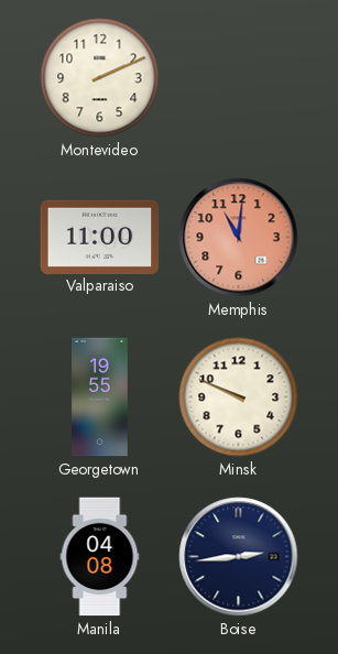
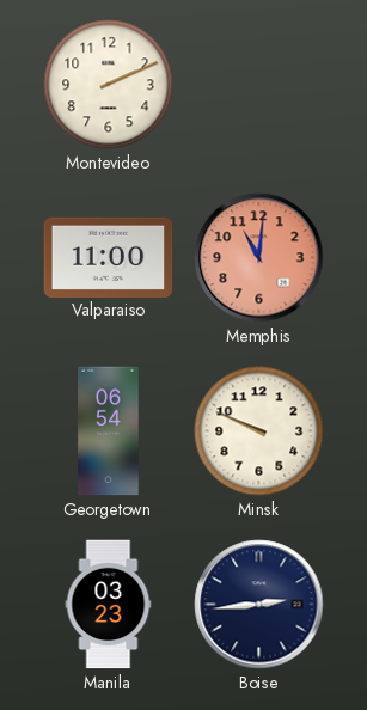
Georgetown: 19:55 -> 06:54
Manila: 04:08 -> 03:23
